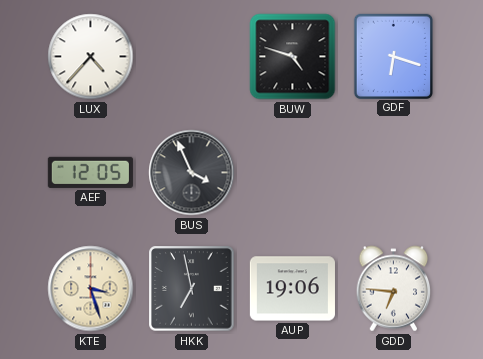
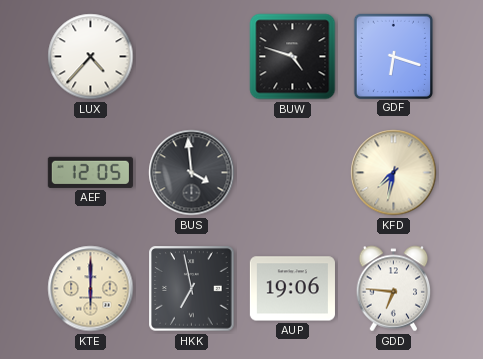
BUS: 3:56 -> 3:59
KFD: none -> 7:32
KTE: 3:27 -> 6:00
